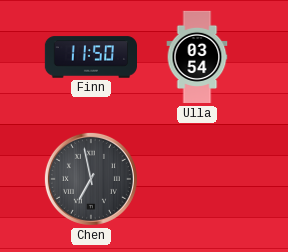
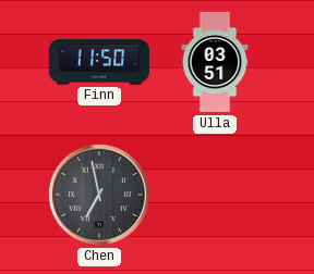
Ulla: 03:54 -> 03:51
